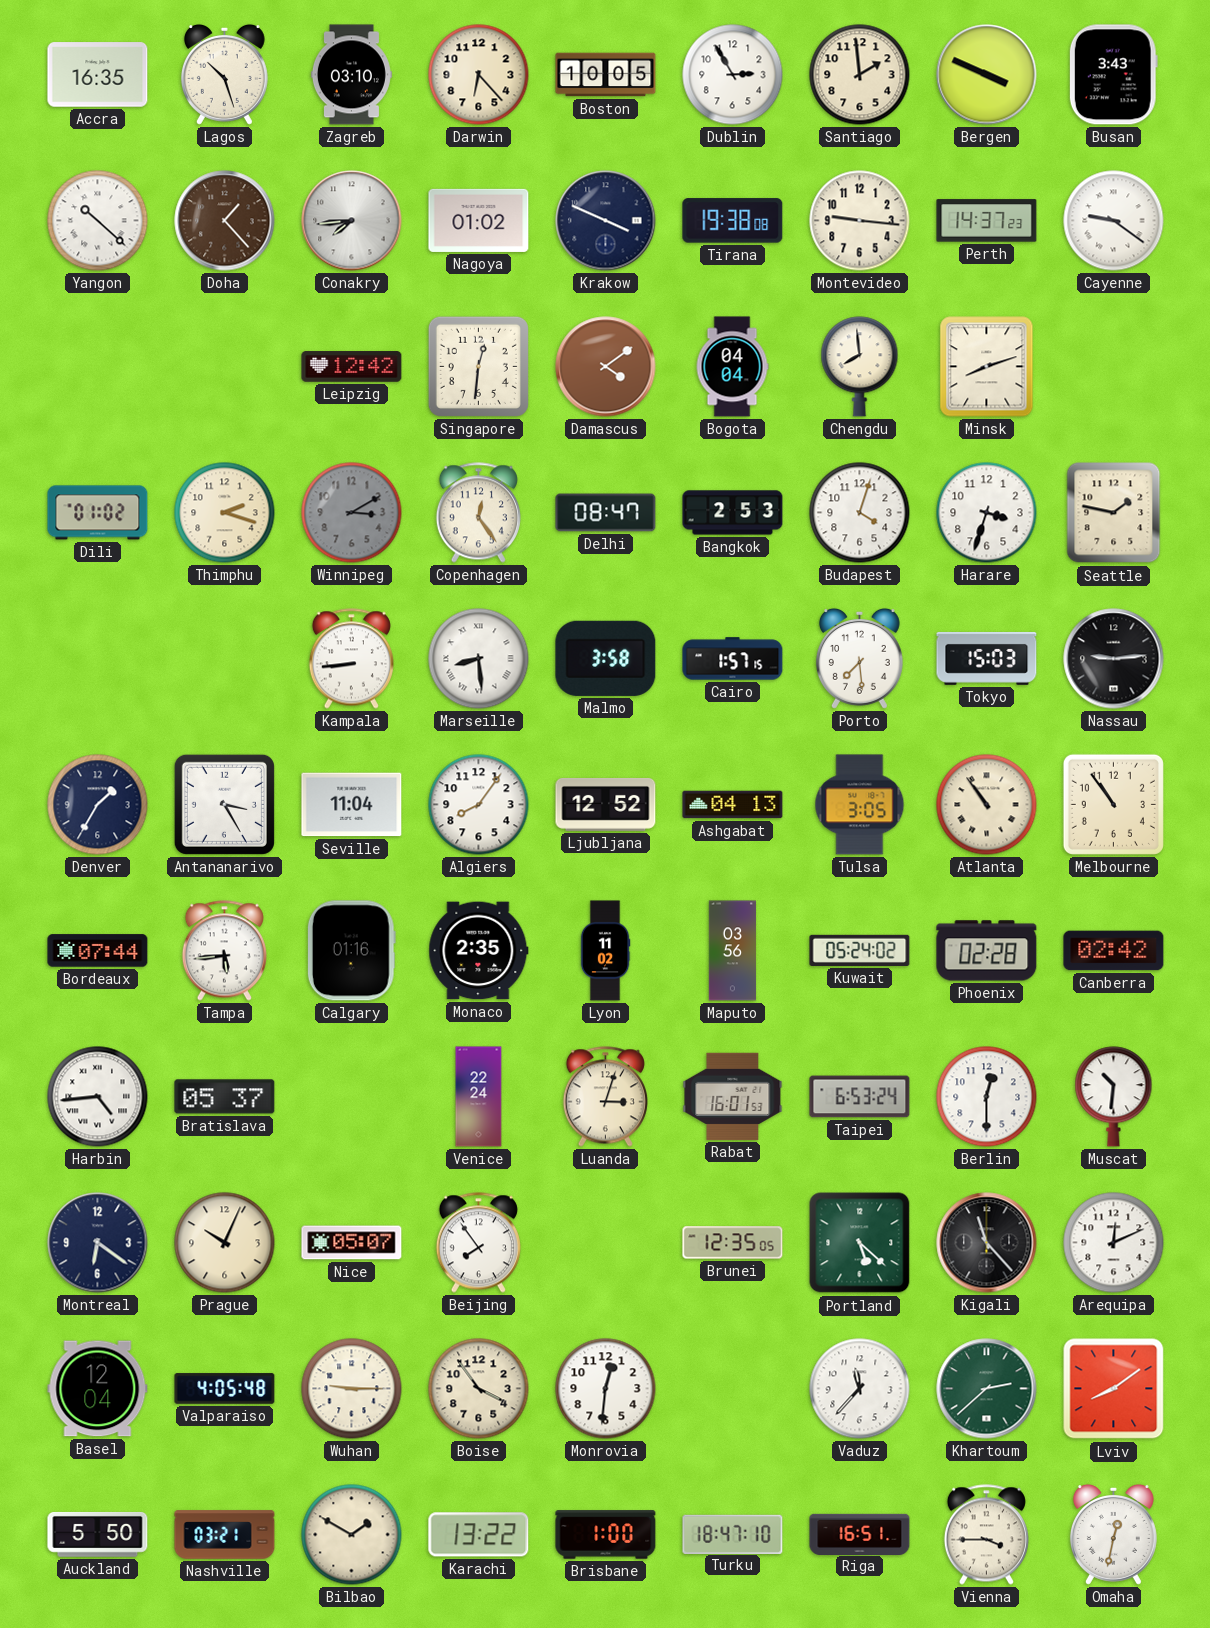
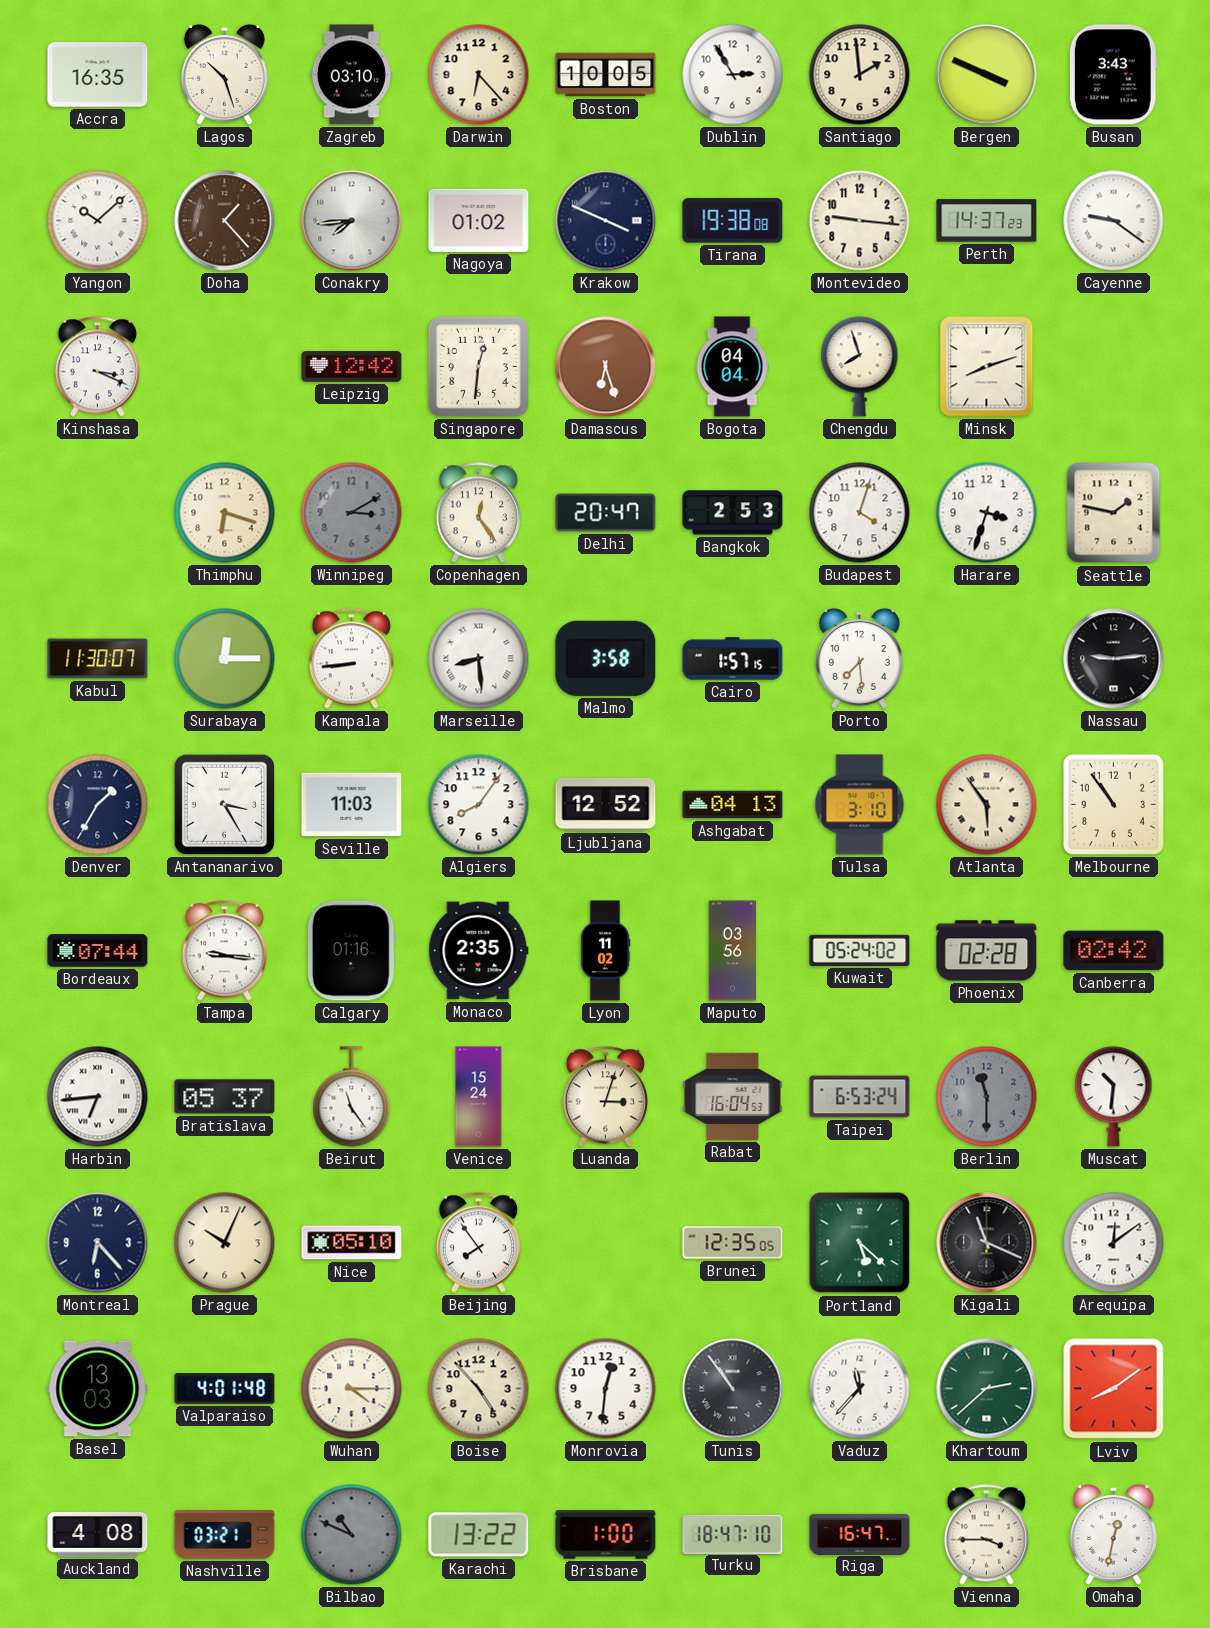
Yangon: 10:22 -> 10:08
Kinshasa: none -> 3:19
Damascus: 4:09 -> 6:27
Chengdu: 7:59 -> 7:57
Dili: 01:02 -> none
Thimphu: 2:18 -> 6:18
Delhi: 08:47 -> 20:47
Kabul: none -> 11:30
Surabaya: none -> 12:15
Tokyo: 15:03 -> none
Seville: 11:04 -> 11:03
Tulsa: 3:05 -> 3:10
Atlanta: 10:54 -> 5:54
Tampa: 5:44 -> 9:16
Harbin: 4:44 -> 6:44
Beirut: none -> 11:24
Venice: 22:24 -> 15:24
Rabat: 16:01 -> 16:04
Berlin: 12:30 -> 11:30
Berlin dial: white -> grey
Montreal: 6:21 -> 6:23
Nice: 05:07 -> 05:10
Kigali: 11:23 -> 11:19
Arequipa: 12:11 -> 12:09
Basel: 12:04 -> 13:03
Valparaiso: 4:05 -> 4:01
Wuhan: 9:15 -> 4:15
Boise: 3:54 -> 4:53
Tunis: none -> 10:54
Auckland: 5:50 -> 4:08
Bilbao: 1:50 -> 10:49
Bilbao dial: cream -> grey
Riga: 16:51 -> 16:47
